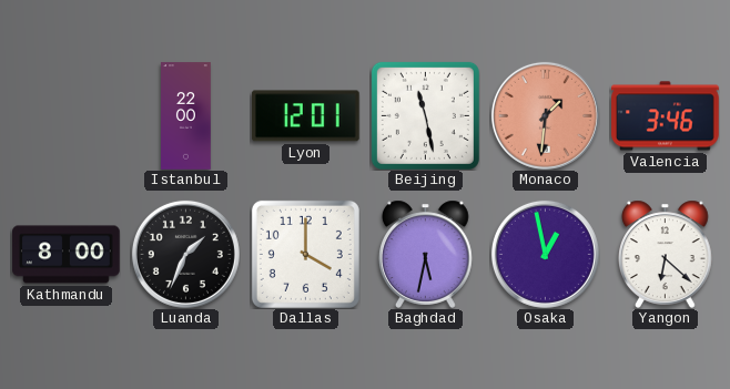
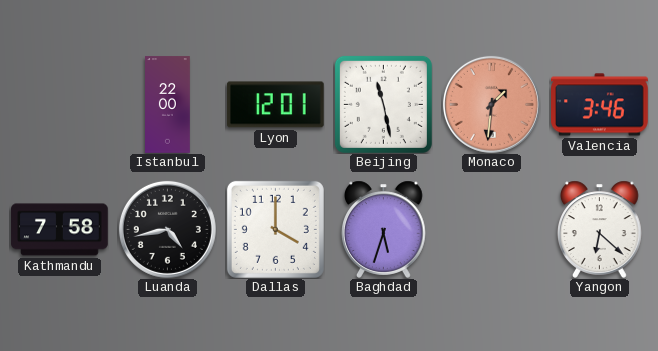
Kathmandu: 8:00 -> 7:58
Luanda: 1:34 -> 4:43
Baghdad: 5:32 -> 5:33
Osaka: 12:58 -> none
